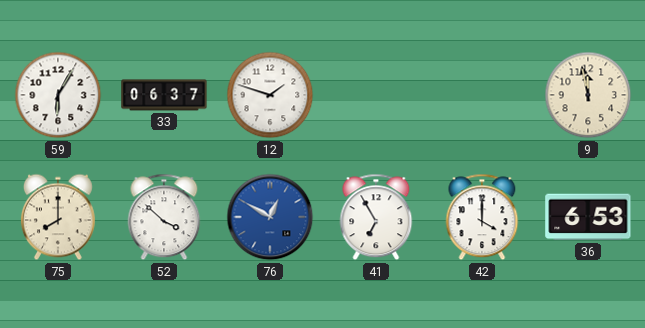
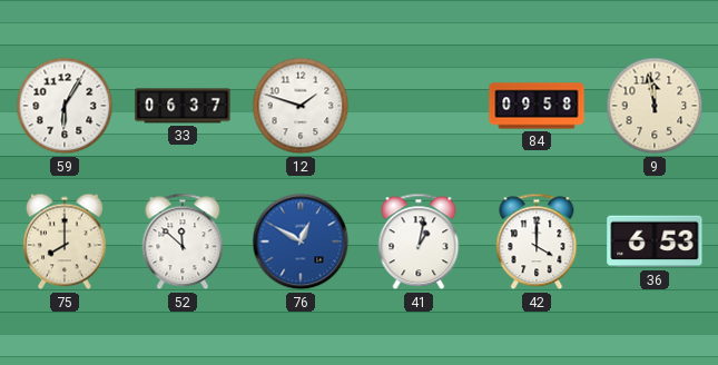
84: none -> 09:58
52: 3:52 -> 11:52
41: 6:55 -> 1:02
